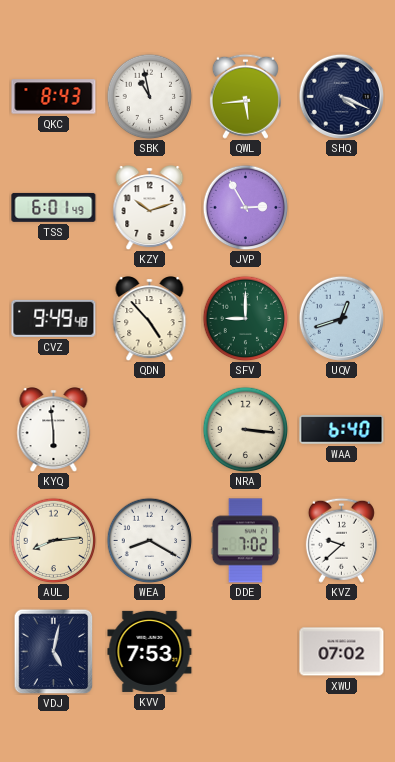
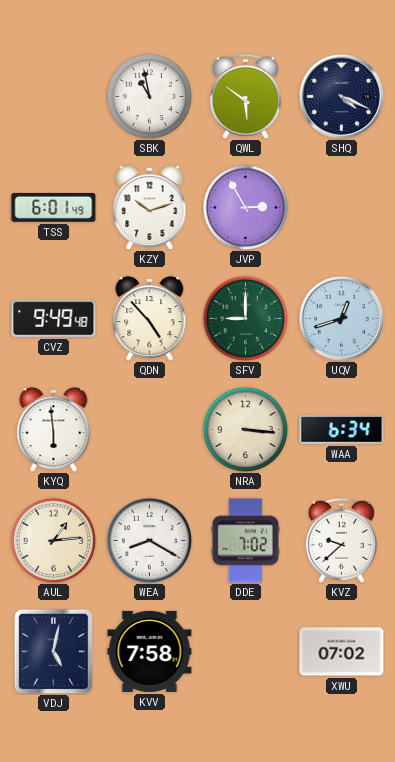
QKC: 8:43 -> none
QWL: 5:44 -> 5:51
WAA: 6:40 -> 6:34
AUL: 8:14 -> 1:14
KVV: 7:53 -> 7:58
